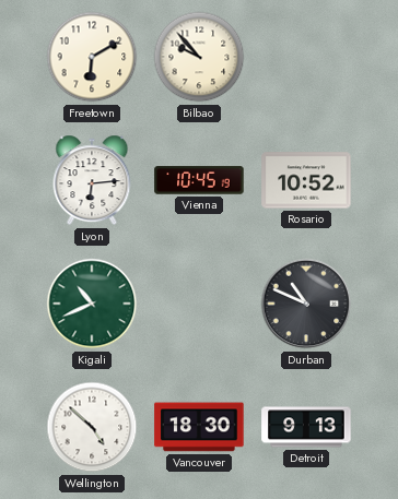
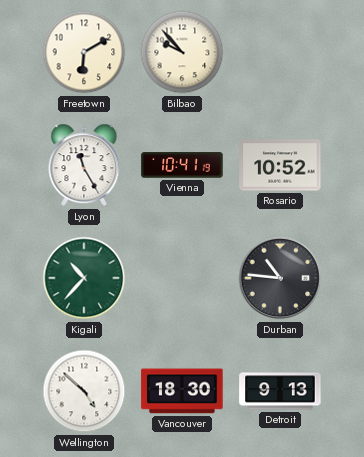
Lyon: 6:14 -> 11:25
Vienna: 10:45 -> 10:41
Kigali: 10:41 -> 10:37
Durban: 10:49 -> 10:46
